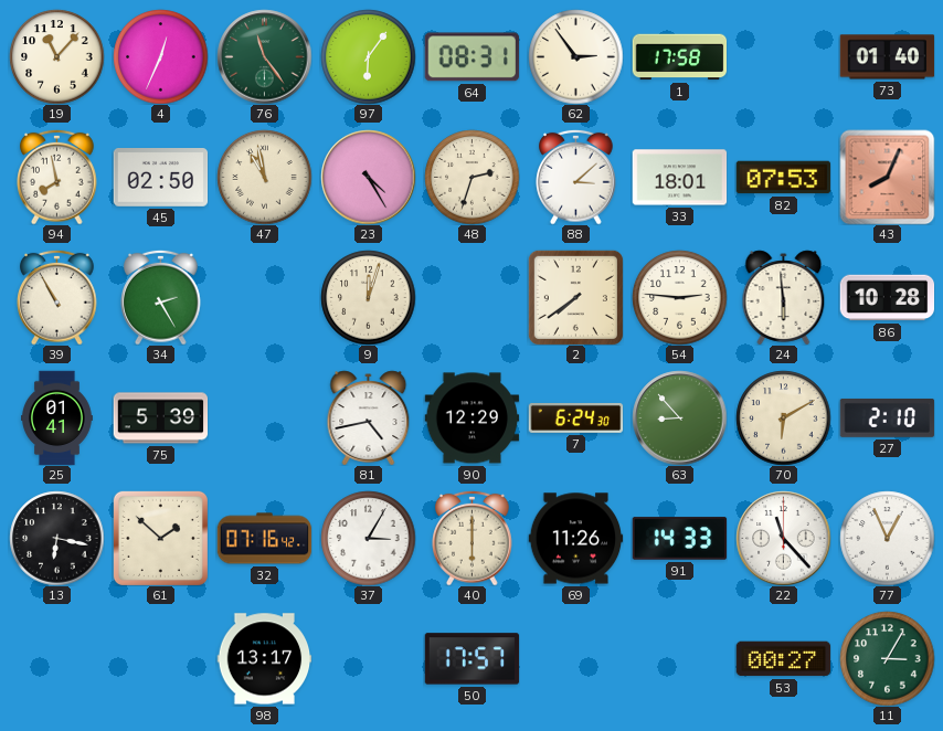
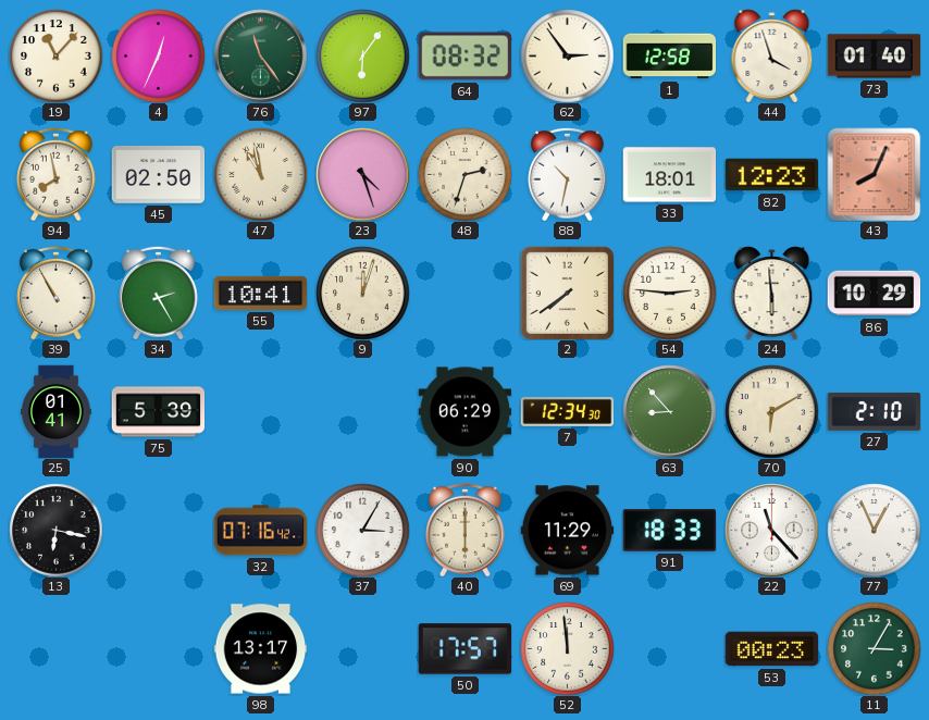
64: 08:31 -> 08:32
1: 17:58 -> 12:58
44: none -> 3:57
23: 4:25 -> 4:27
88: 3:08 -> 10:32
82: 07:53 -> 12:23
55: none -> 10:41
86: 10:28 -> 10:29
81: 4:43 -> none
90: 12:29 -> 06:29
7: 6:24 -> 12:34
61: 1:52 -> none
69: 11:26 -> 11:29
91: 14:33 -> 18:33
52: none -> 11:59
53: 00:27 -> 00:23
